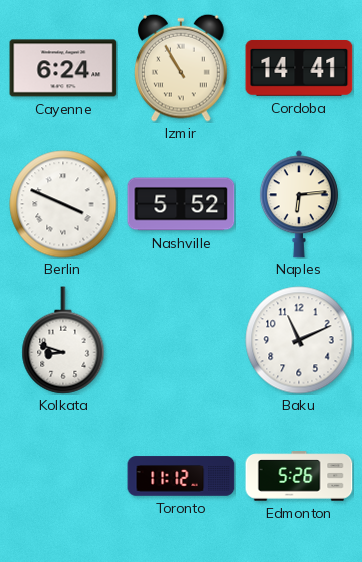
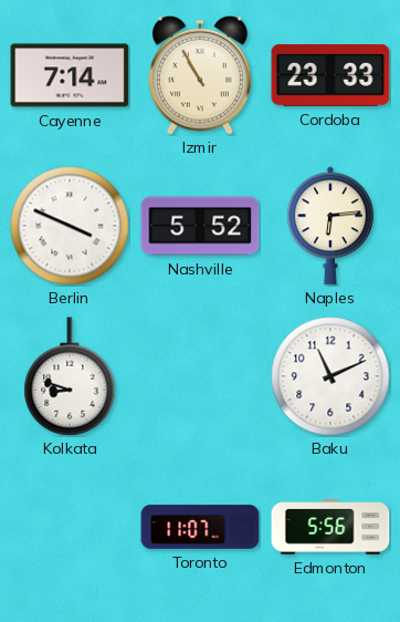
Cayenne: 6:24 -> 7:14
Cordoba: 14:41 -> 23:33
Toronto: 11:12 -> 11:07
Edmonton: 5:26 -> 5:56
